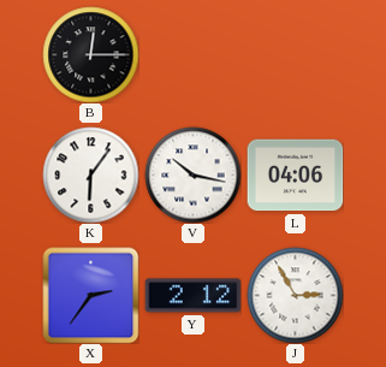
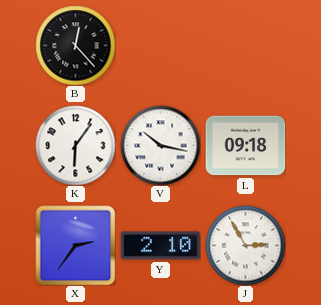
B: 12:15 -> 12:23
L: 04:06 -> 09:18
Y: 2:12 -> 2:10
